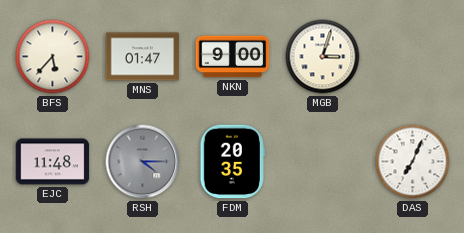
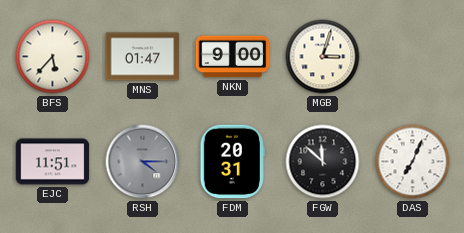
EJC: 11:48 -> 11:51
FDM: 20:35 -> 20:31
FGW: none -> 11:52
